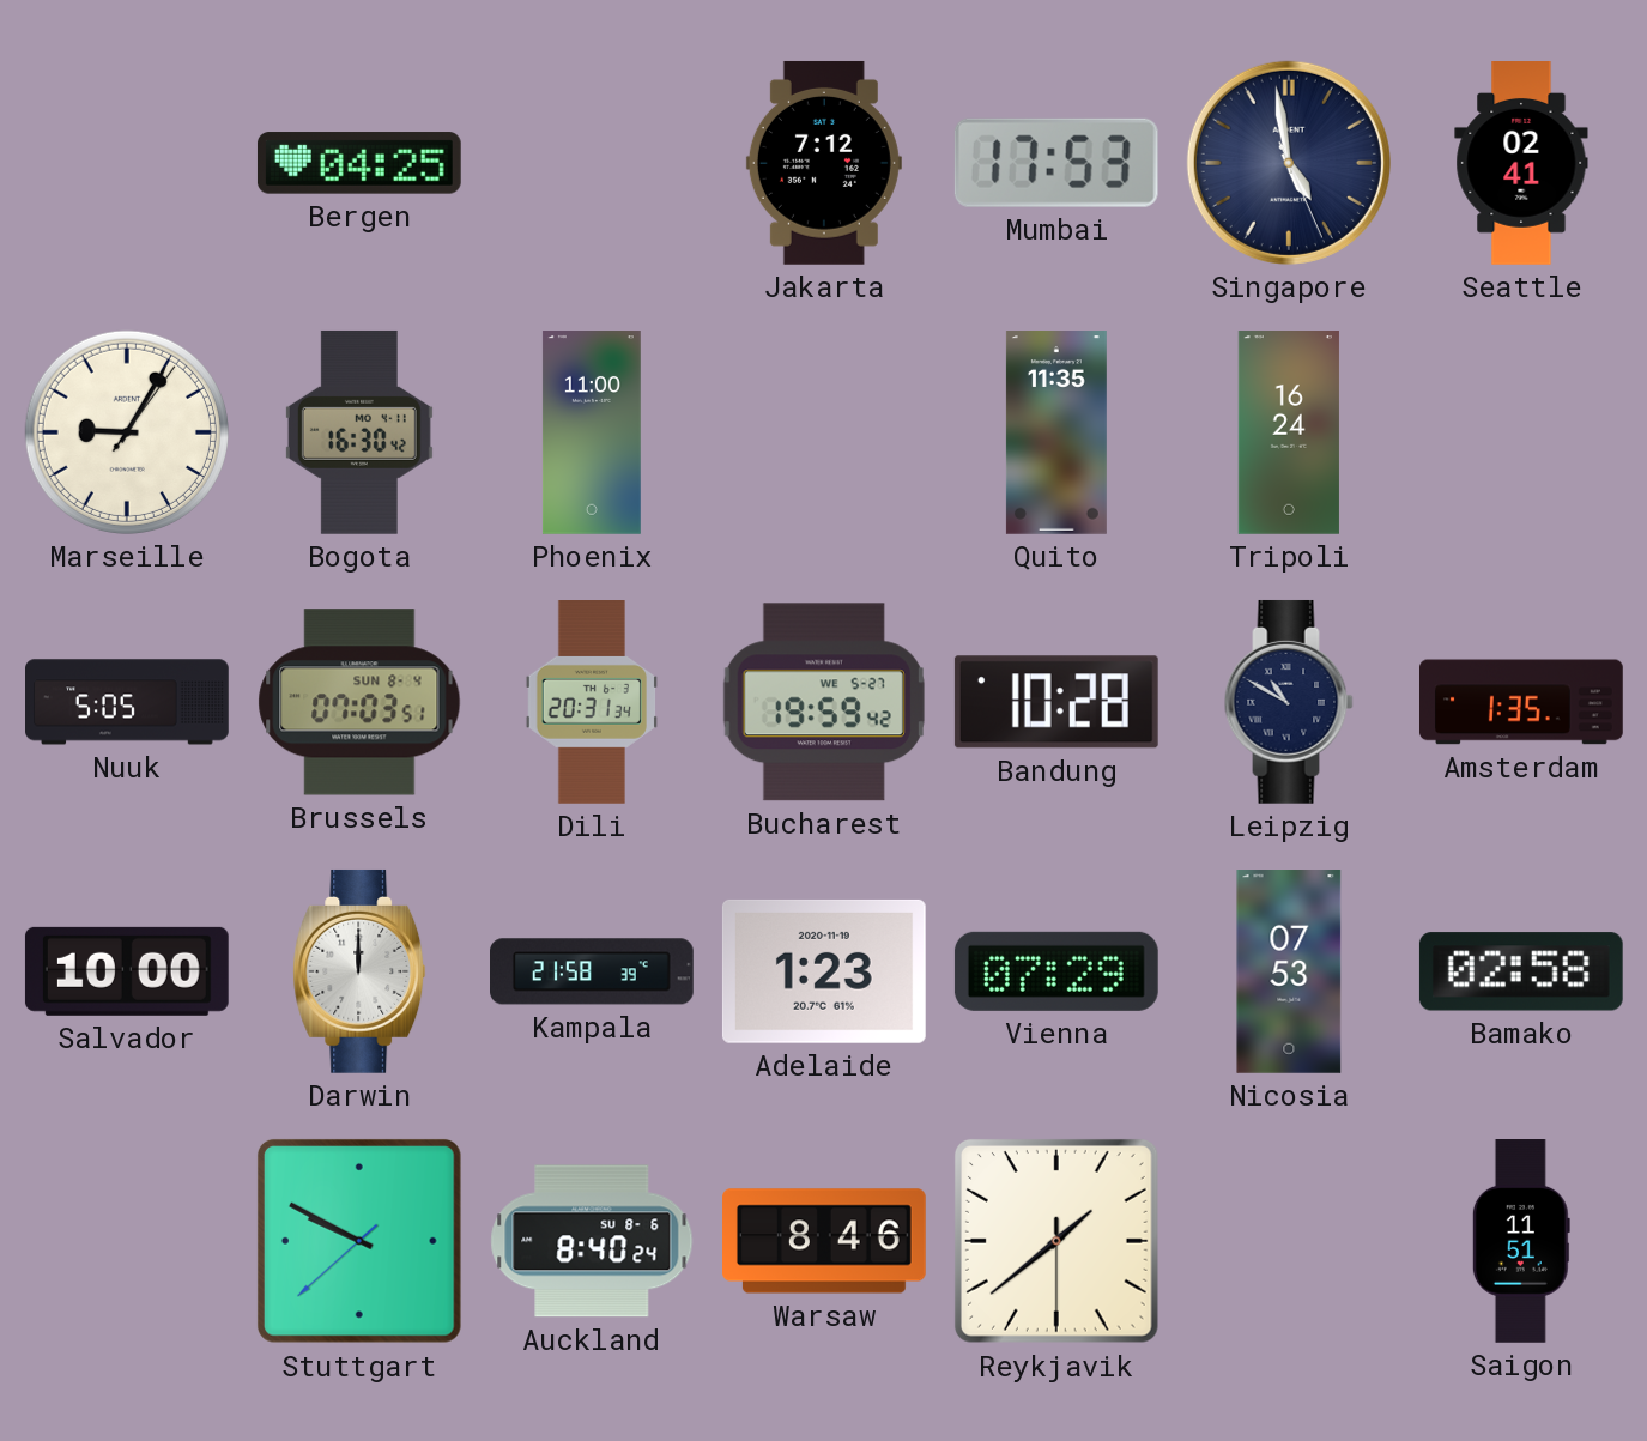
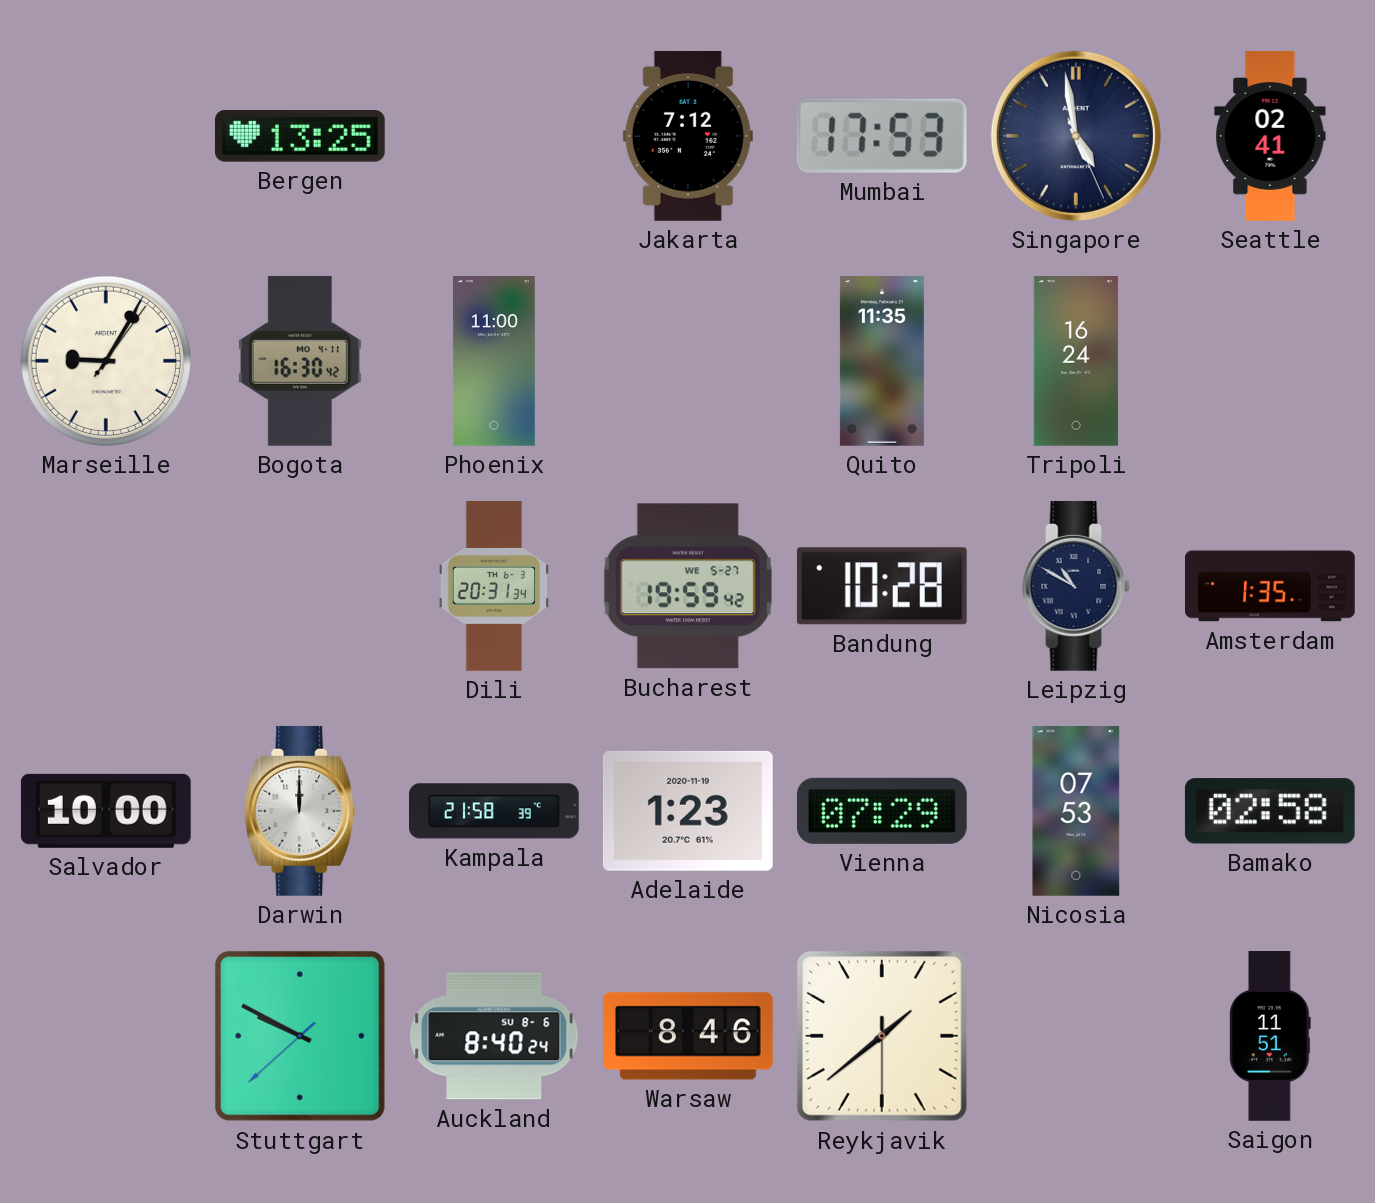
Bergen: 04:25 -> 13:25
Nuuk: 5:05 -> none
Brussels: 07:03 -> none
